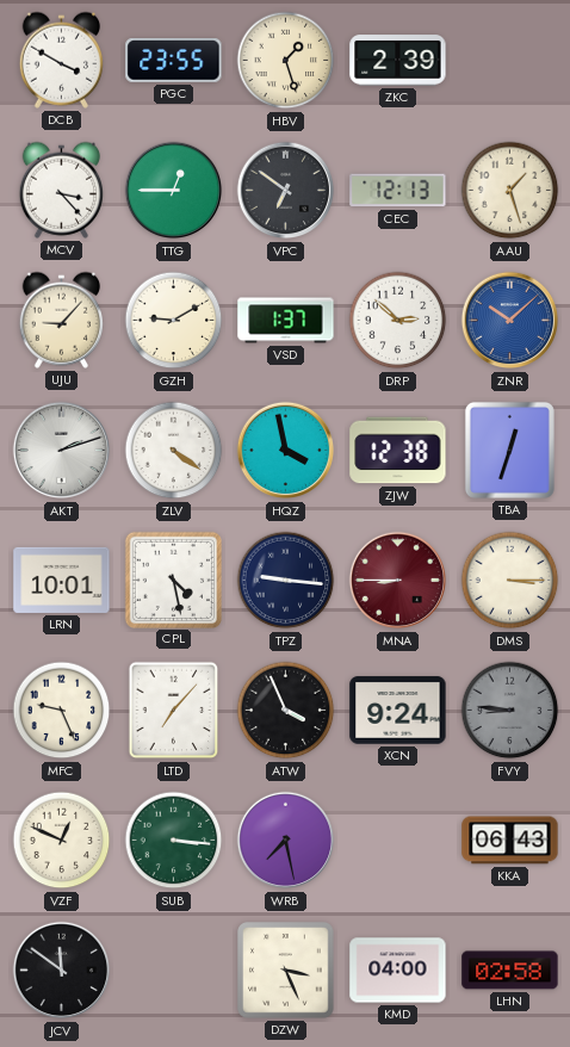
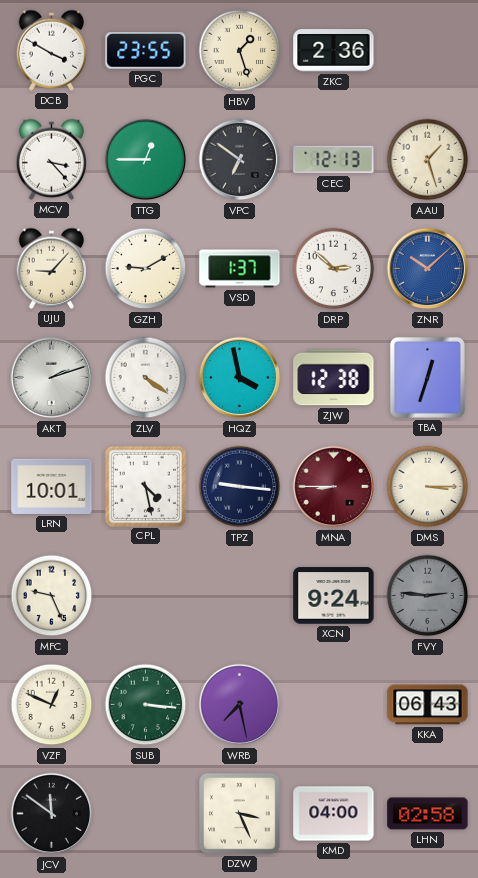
ZKC: 2:39 -> 2:36
LTD: 7:07 -> none
ATW: 3:56 -> none
FVY: 8:46 -> 2:46
